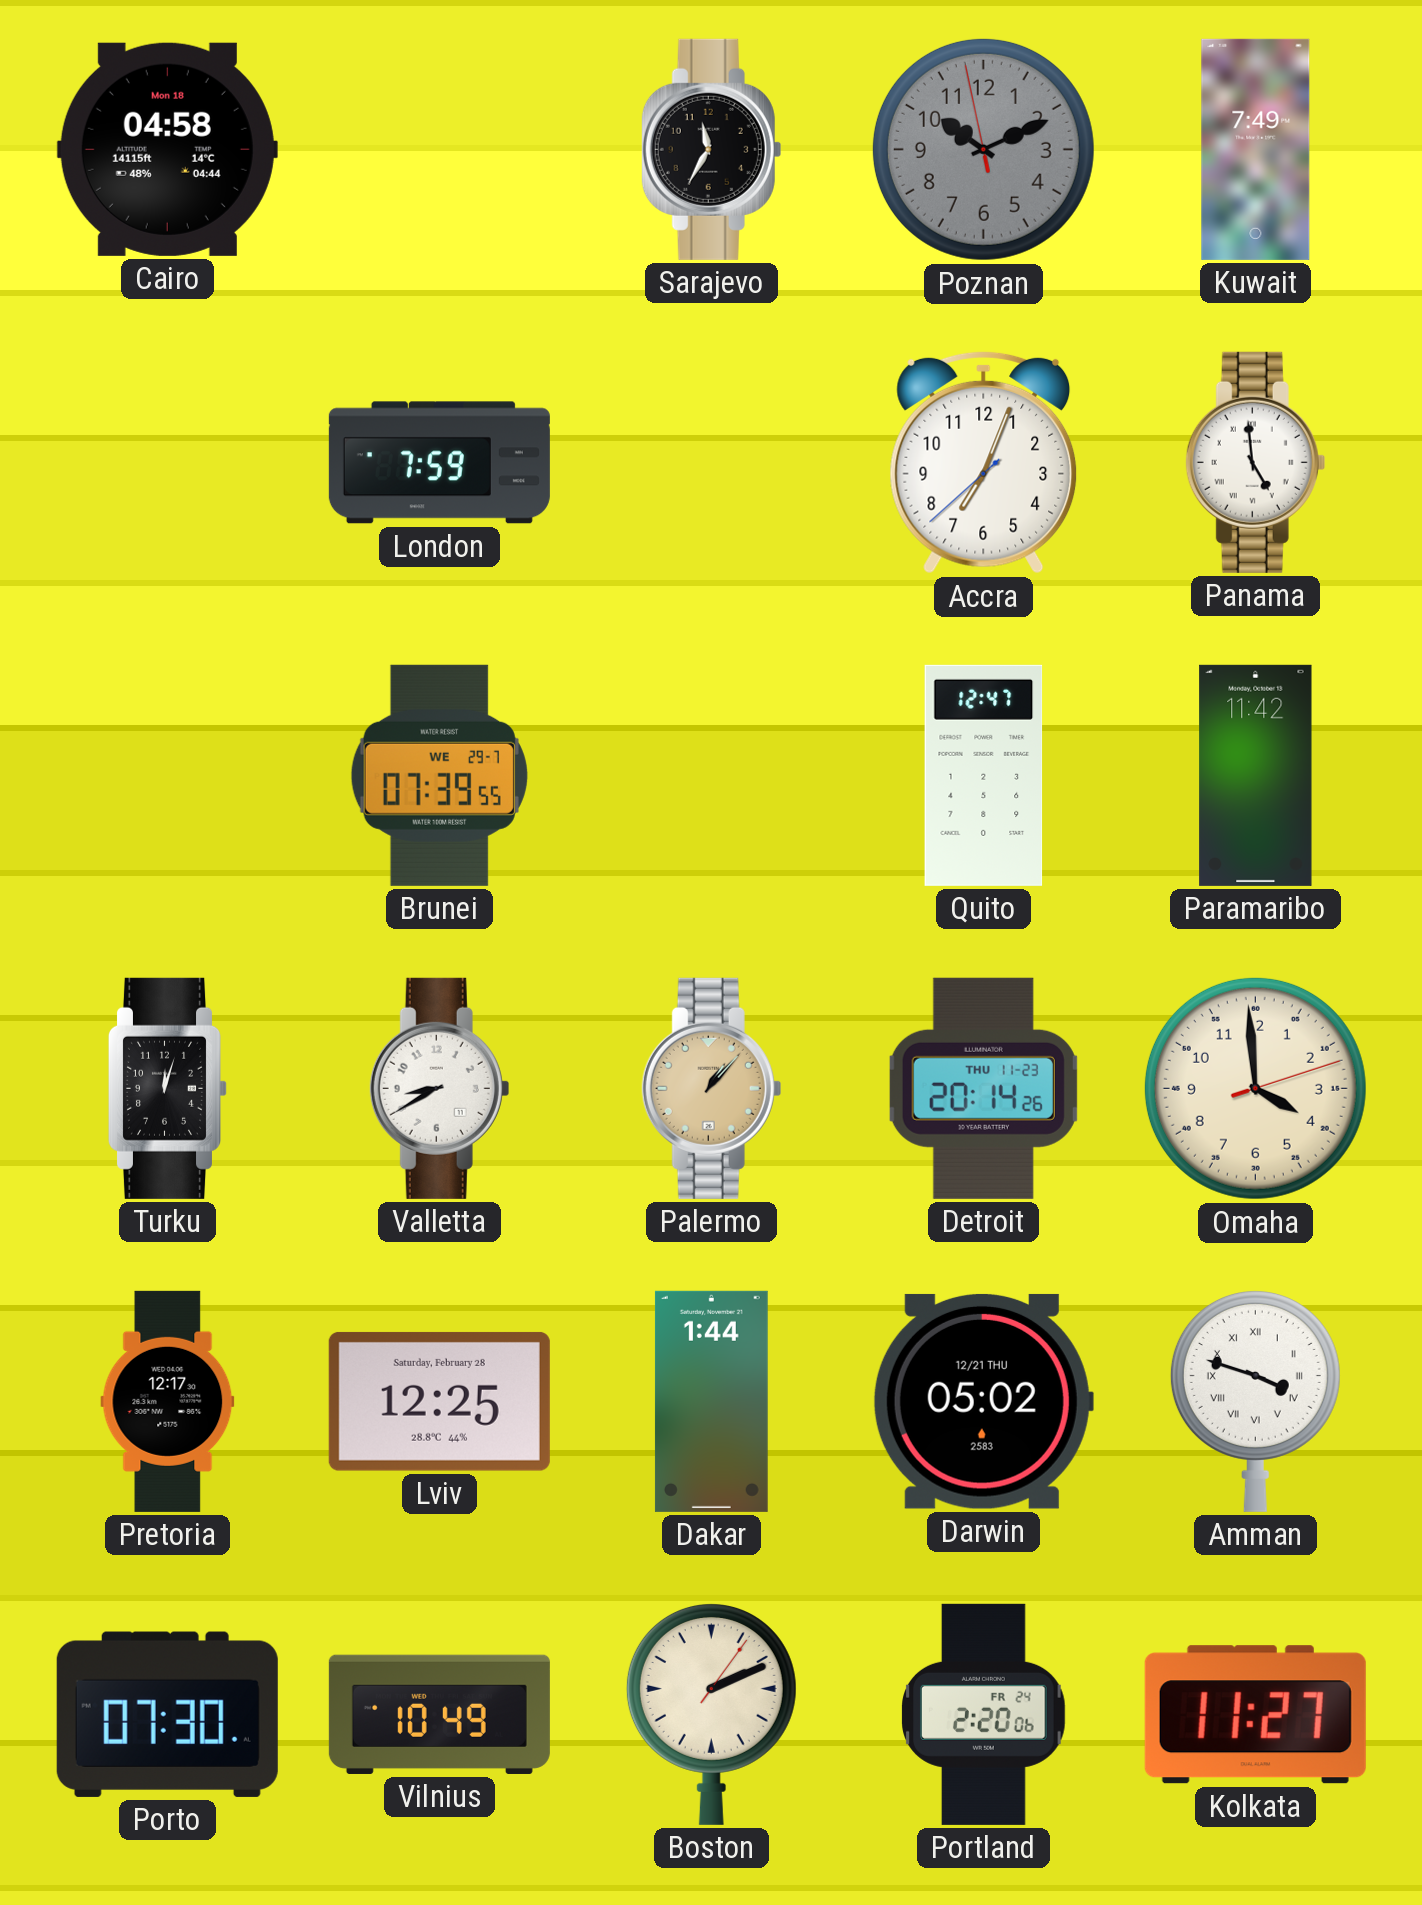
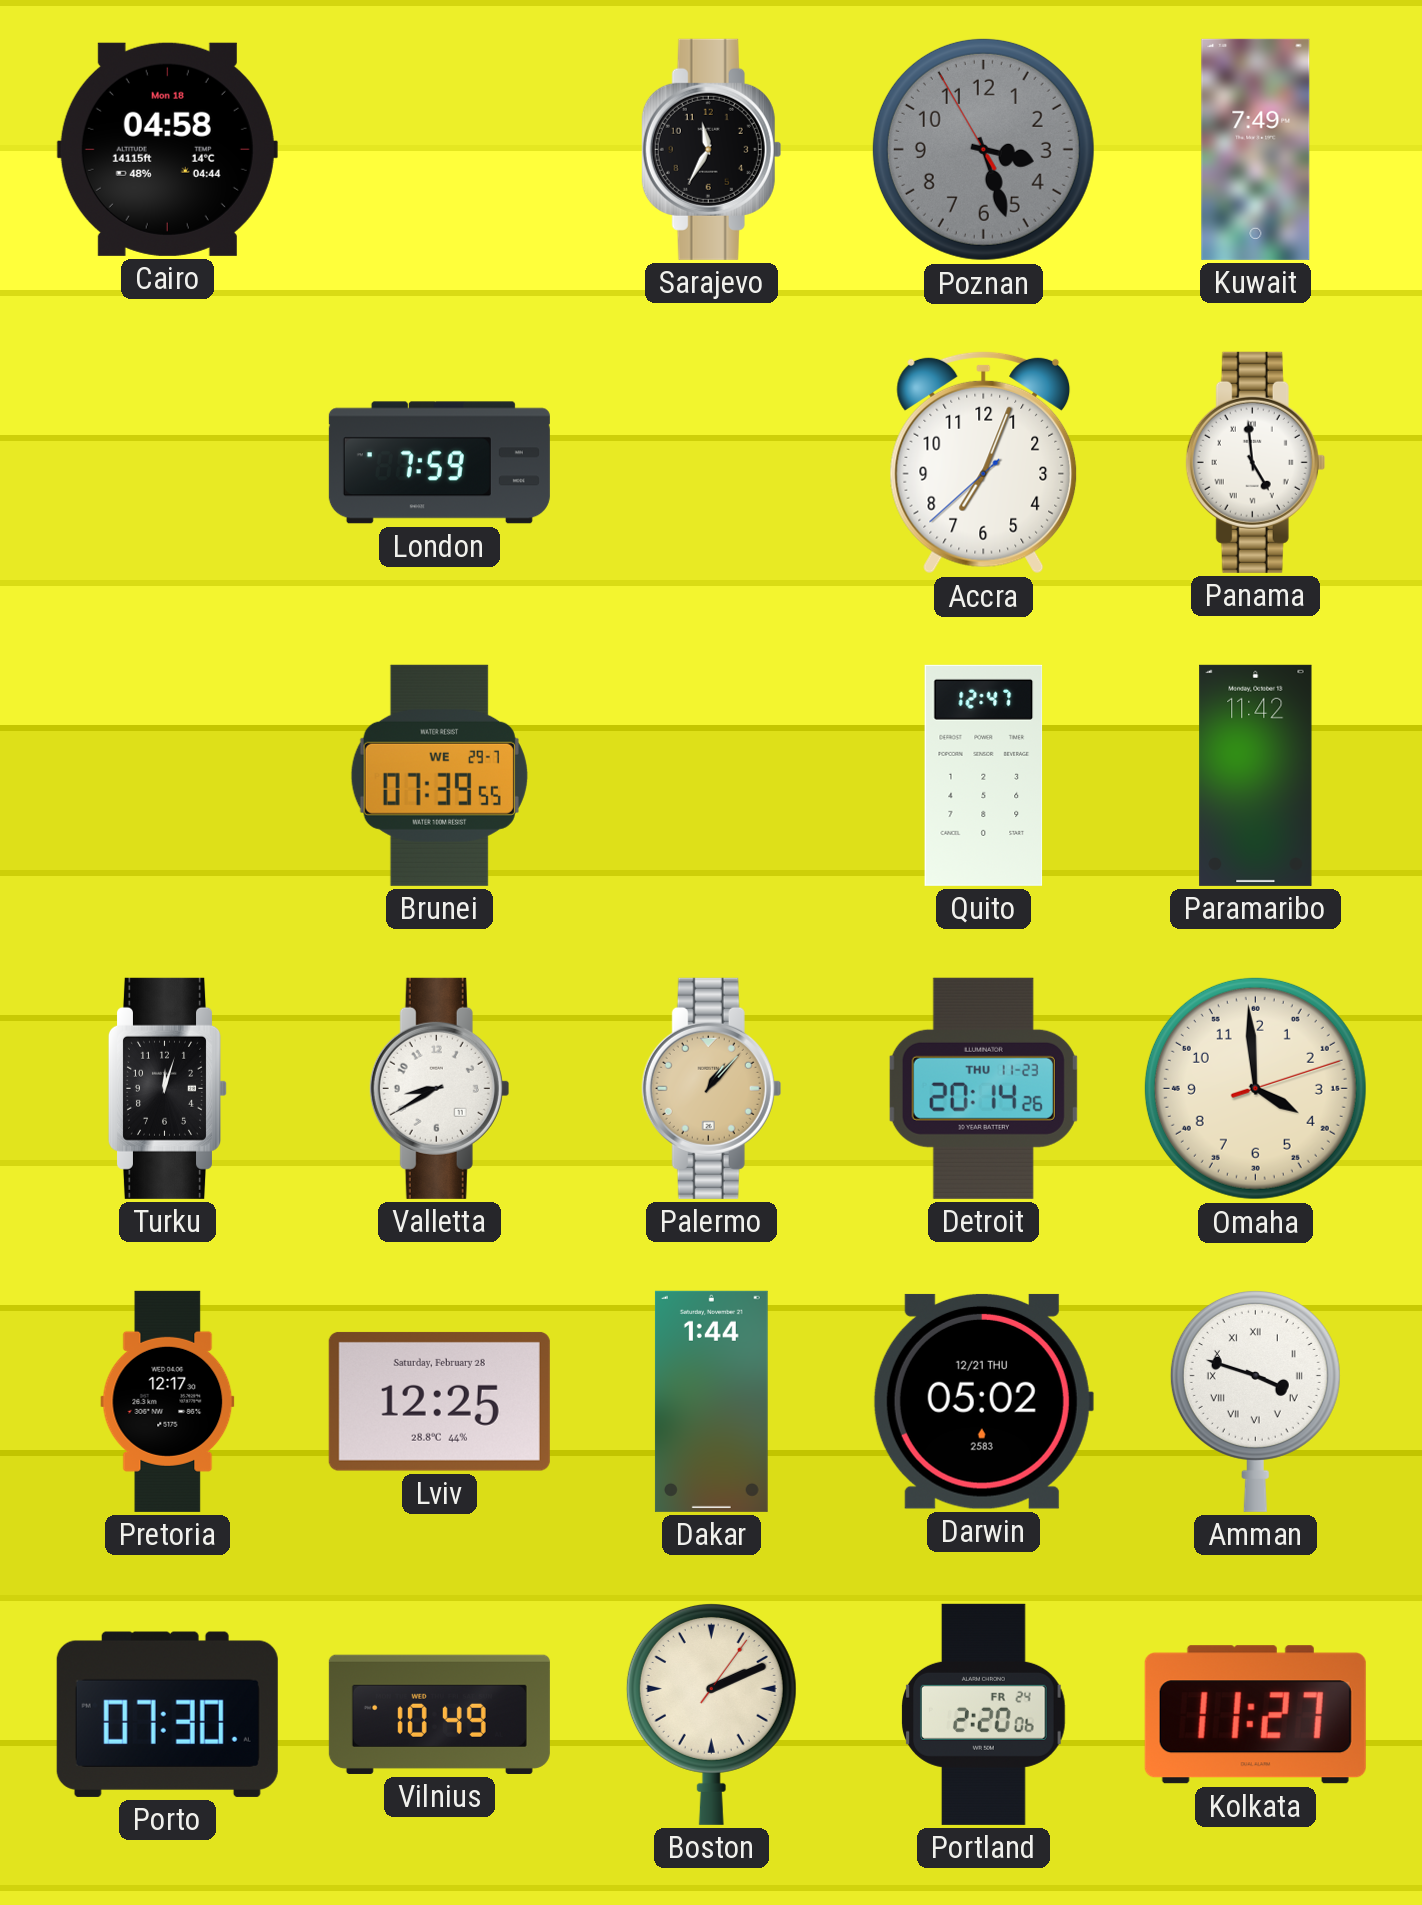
Poznan: 10:10 -> 3:26
